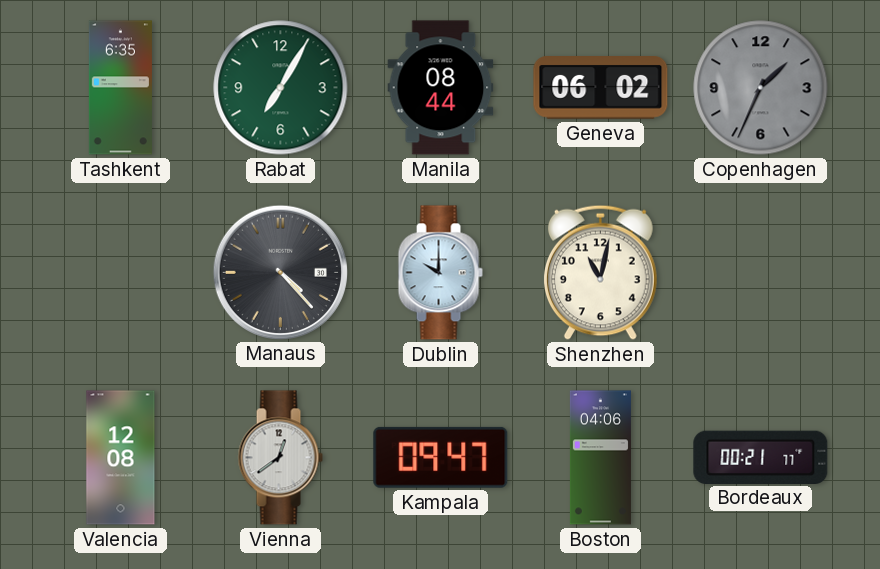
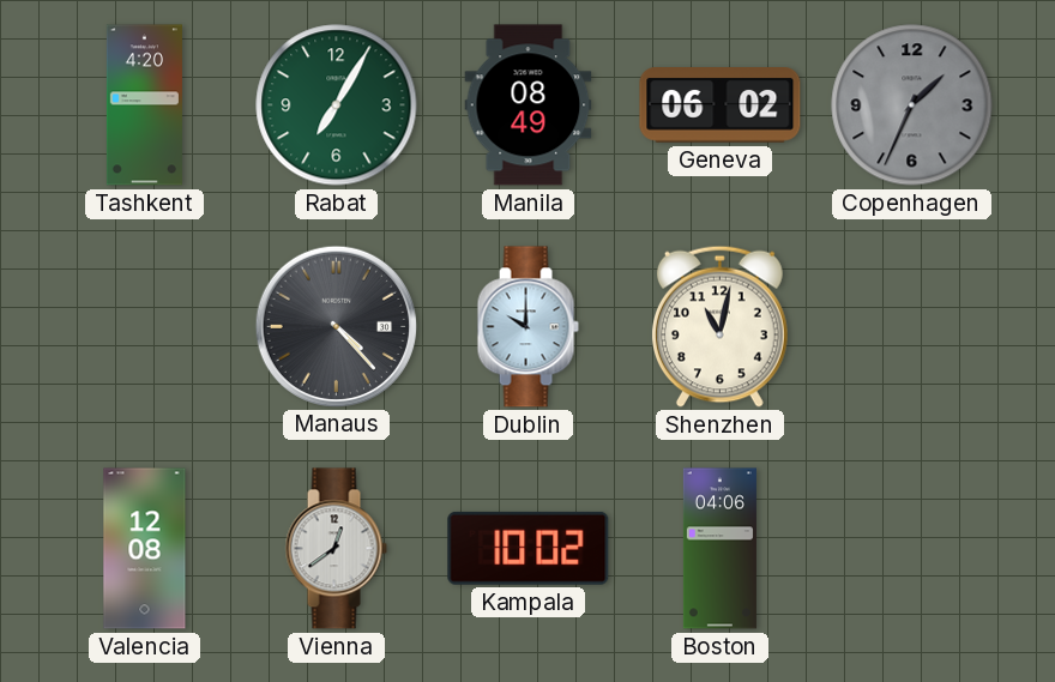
Tashkent: 6:35 -> 4:20
Manila: 08:44 -> 08:49
Kampala: 09:47 -> 10:02
Bordeaux: 00:21 -> none
